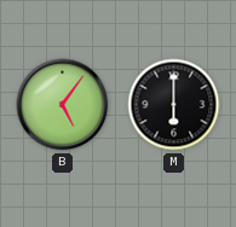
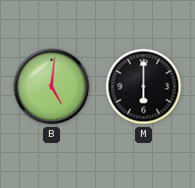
B: 5:06 -> 5:01
